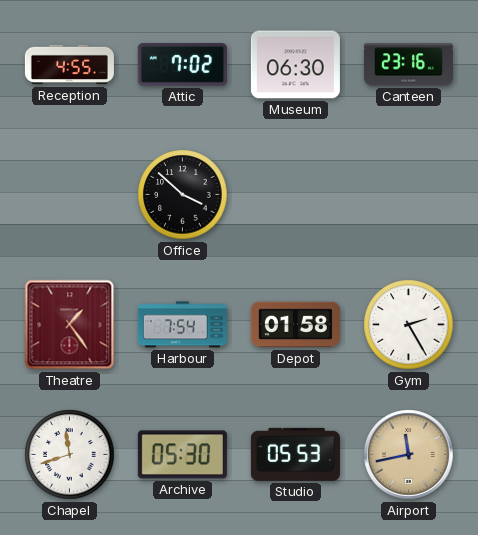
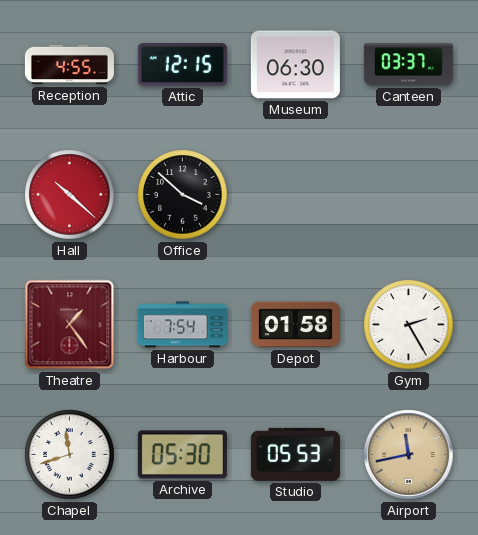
Attic: 7:02 -> 12:15
Canteen: 23:16 -> 03:37
Hall: none -> 10:22
